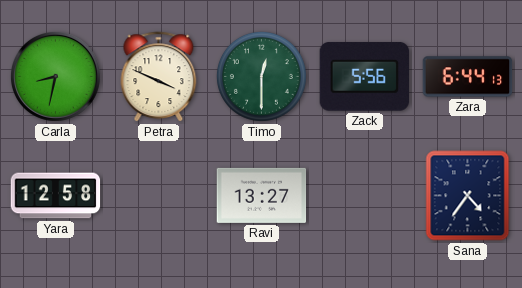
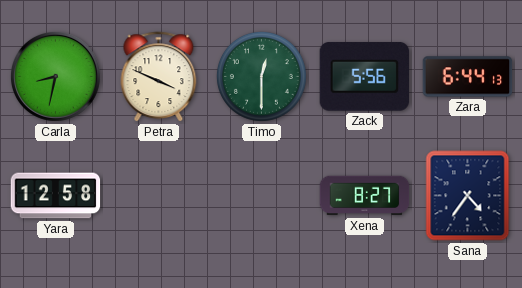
Ravi: 13:27 -> none
Xena: none -> 8:27
